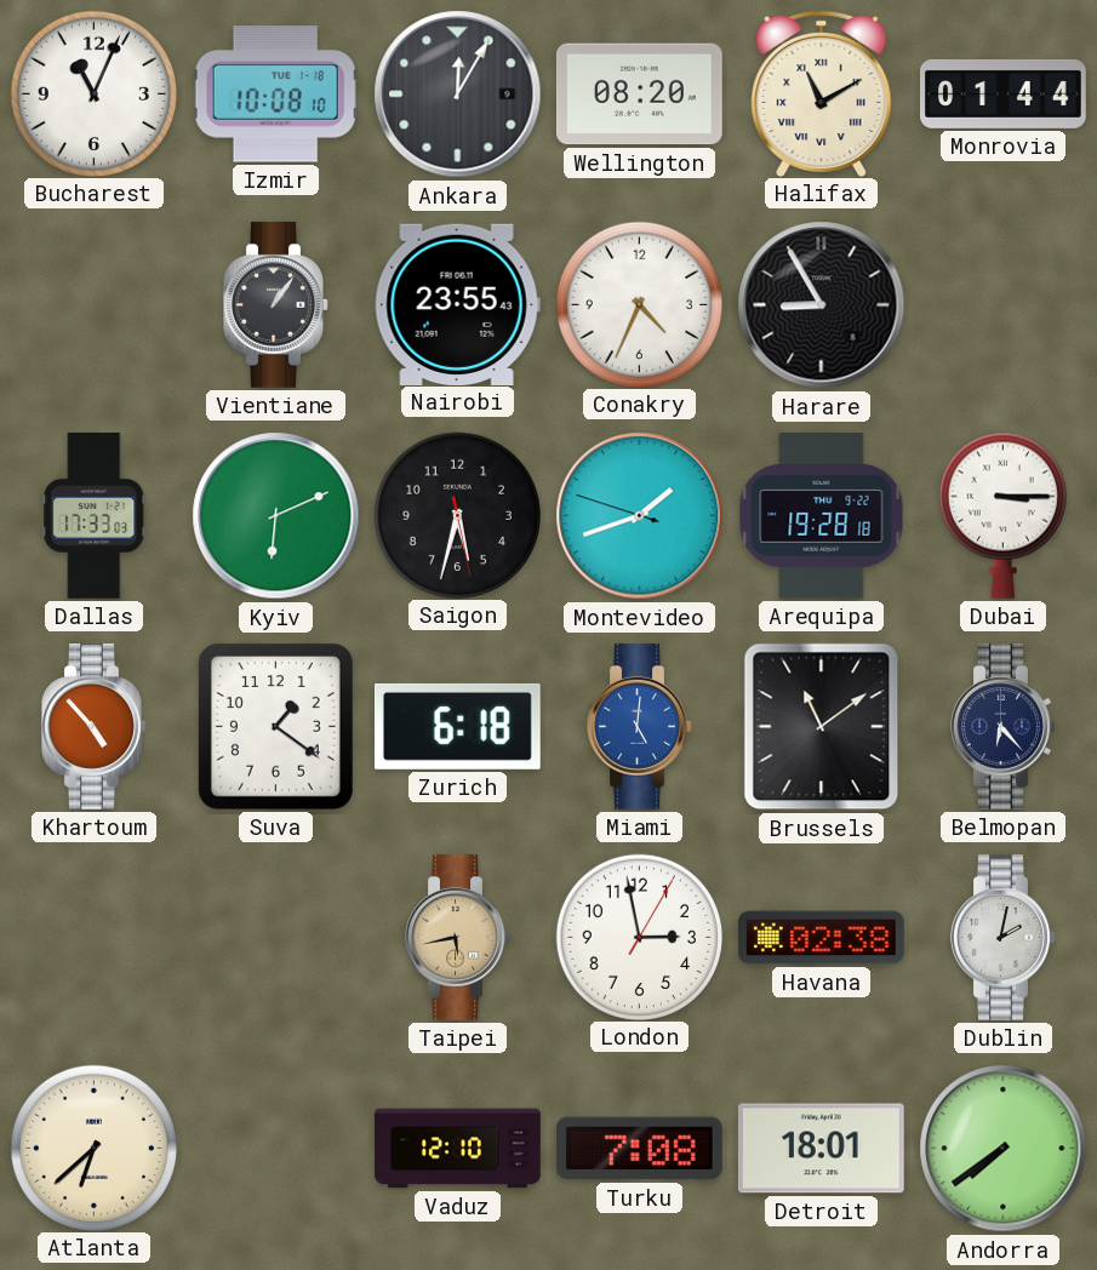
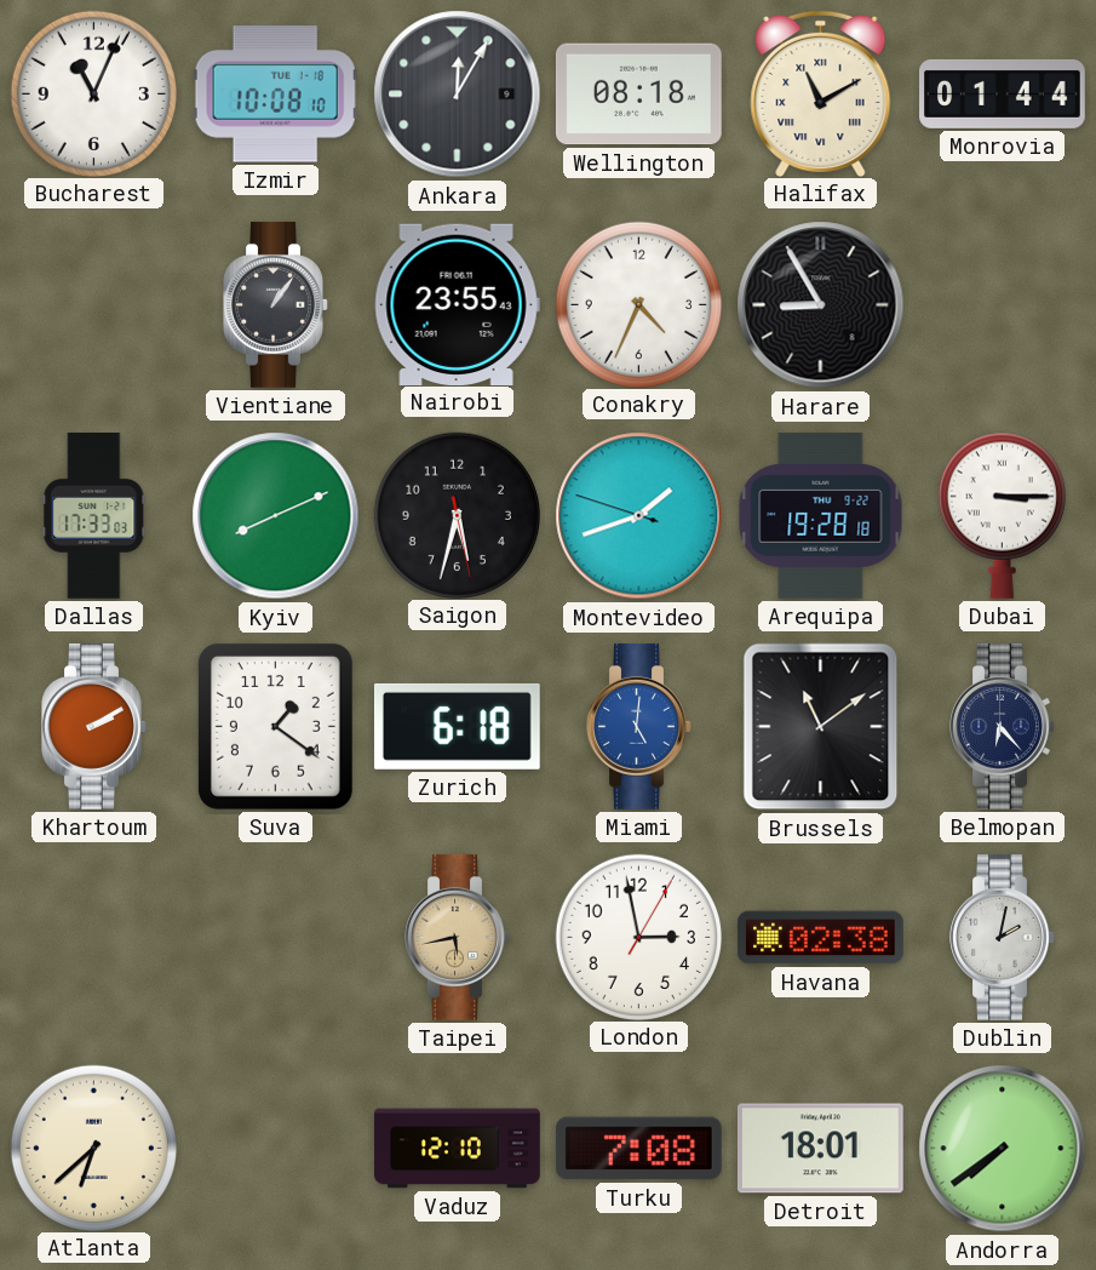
Wellington: 08:20 -> 08:18
Kyiv: 6:11 -> 8:11
Khartoum: 4:53 -> 2:10
